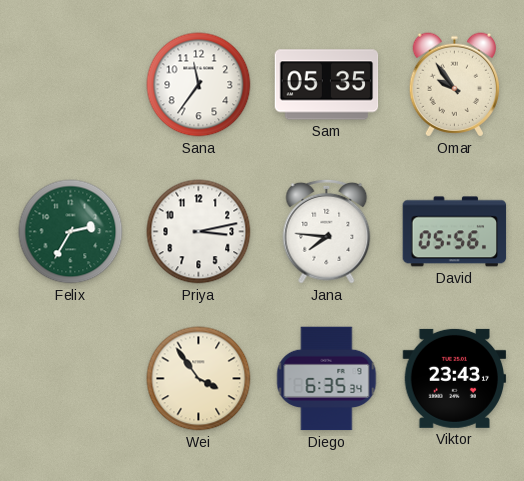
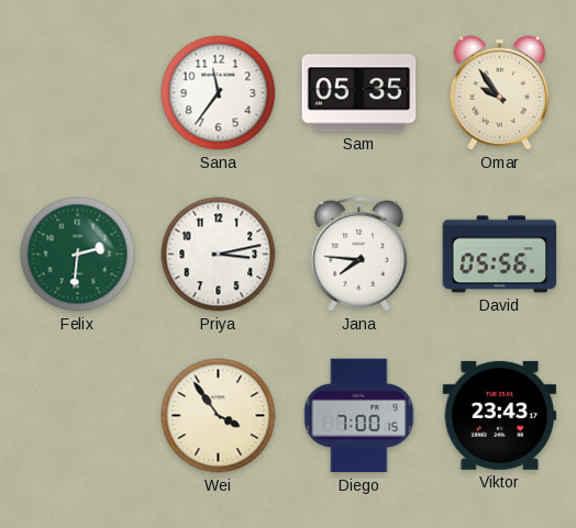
Felix: 2:35 -> 2:31
Diego: 6:35 -> 7:00
